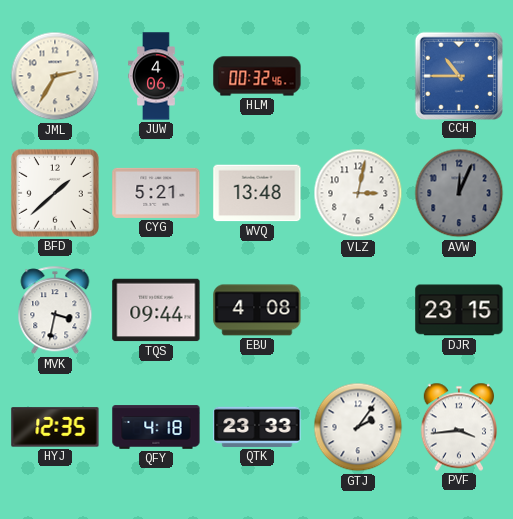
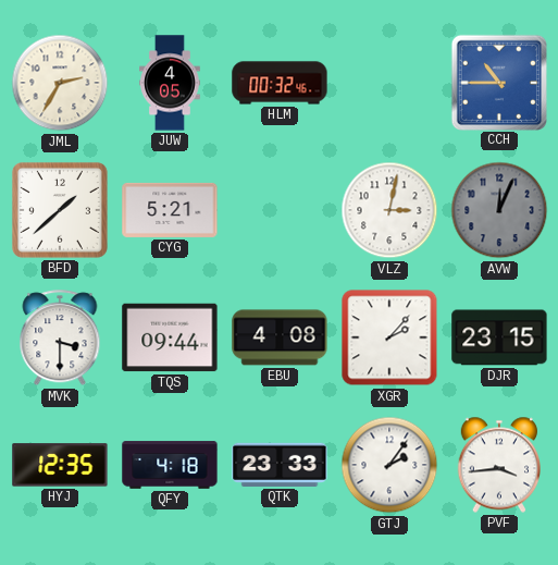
JUW: 4:06 -> 4:05
WVQ: 13:48 -> none
MVK: 3:32 -> 3:30
XGR: none -> 2:07
